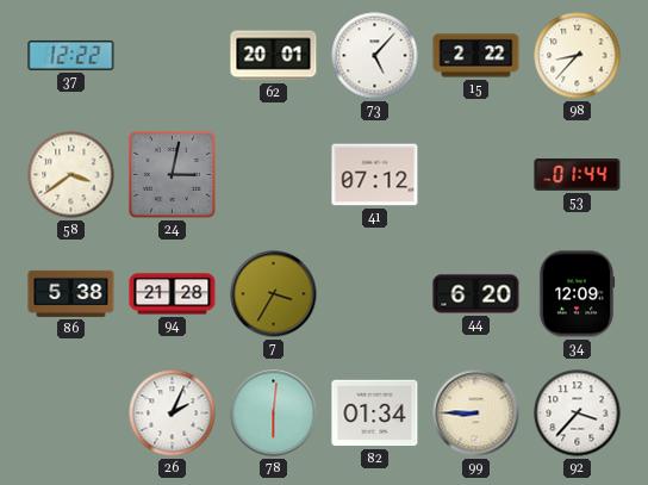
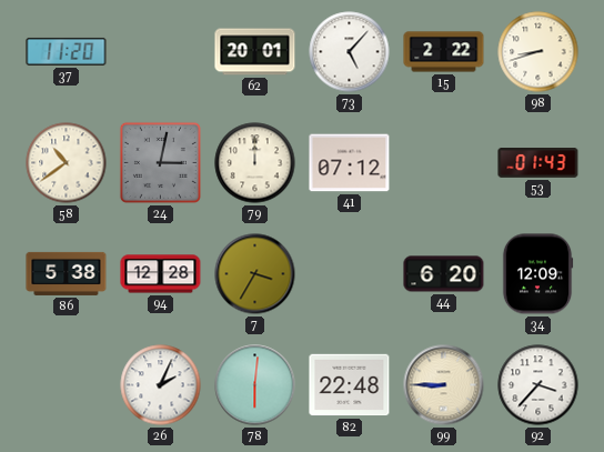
37: 12:22 -> 11:20
98: 8:37 -> 8:42
58: 3:39 -> 10:39
79: none -> 12:00
53: 01:44 -> 01:43
94: 21:28 -> 12:28
82: 01:34 -> 22:48
